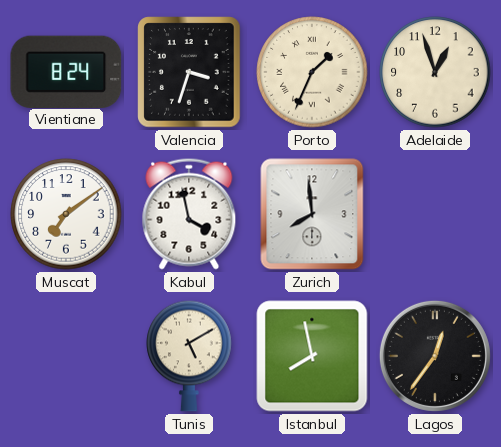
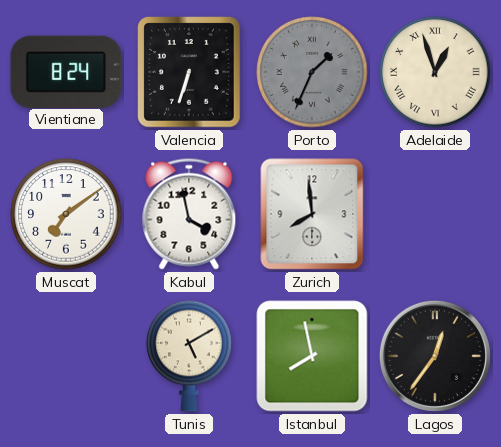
Valencia: 3:33 -> 6:33
Porto dial: cream -> grey
Adelaide numerals: Arabic -> Roman
